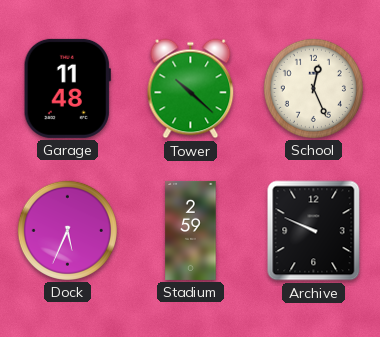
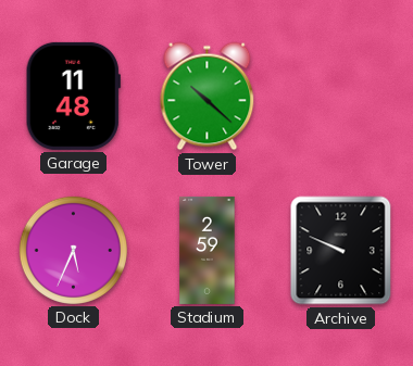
School: 12:26 -> none
